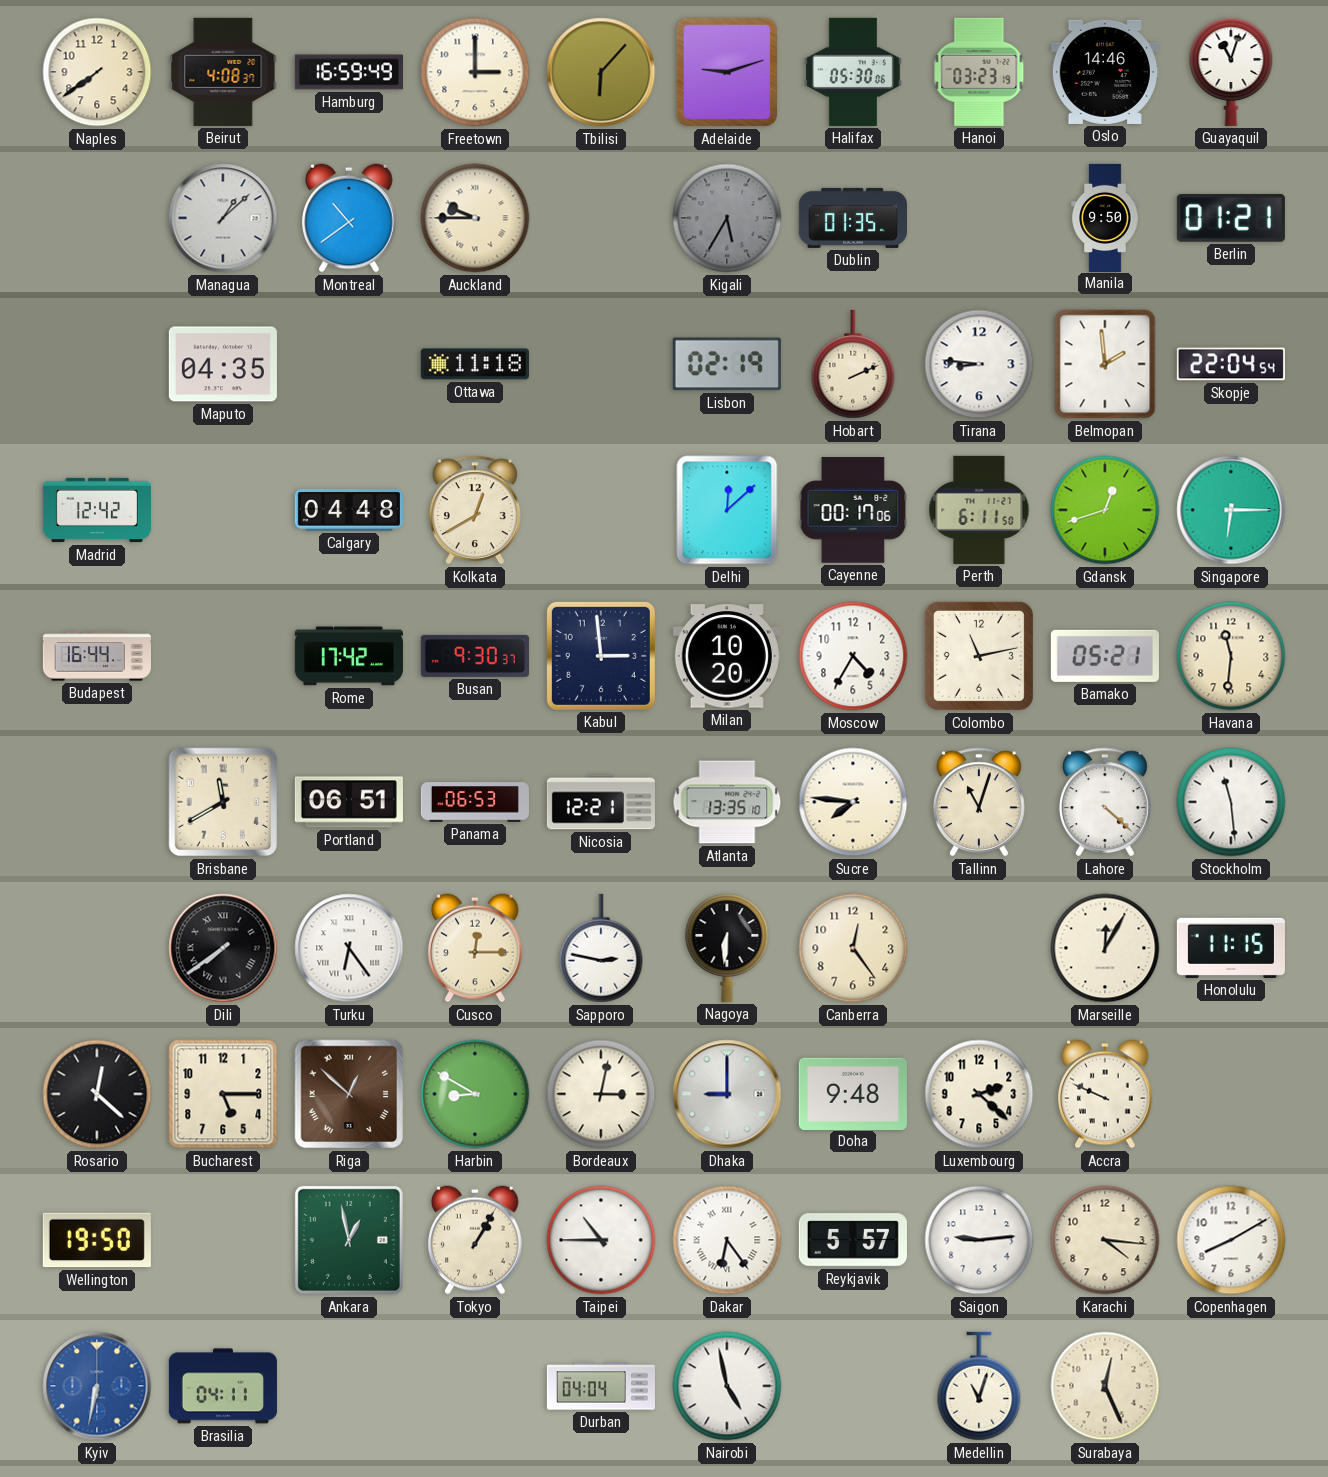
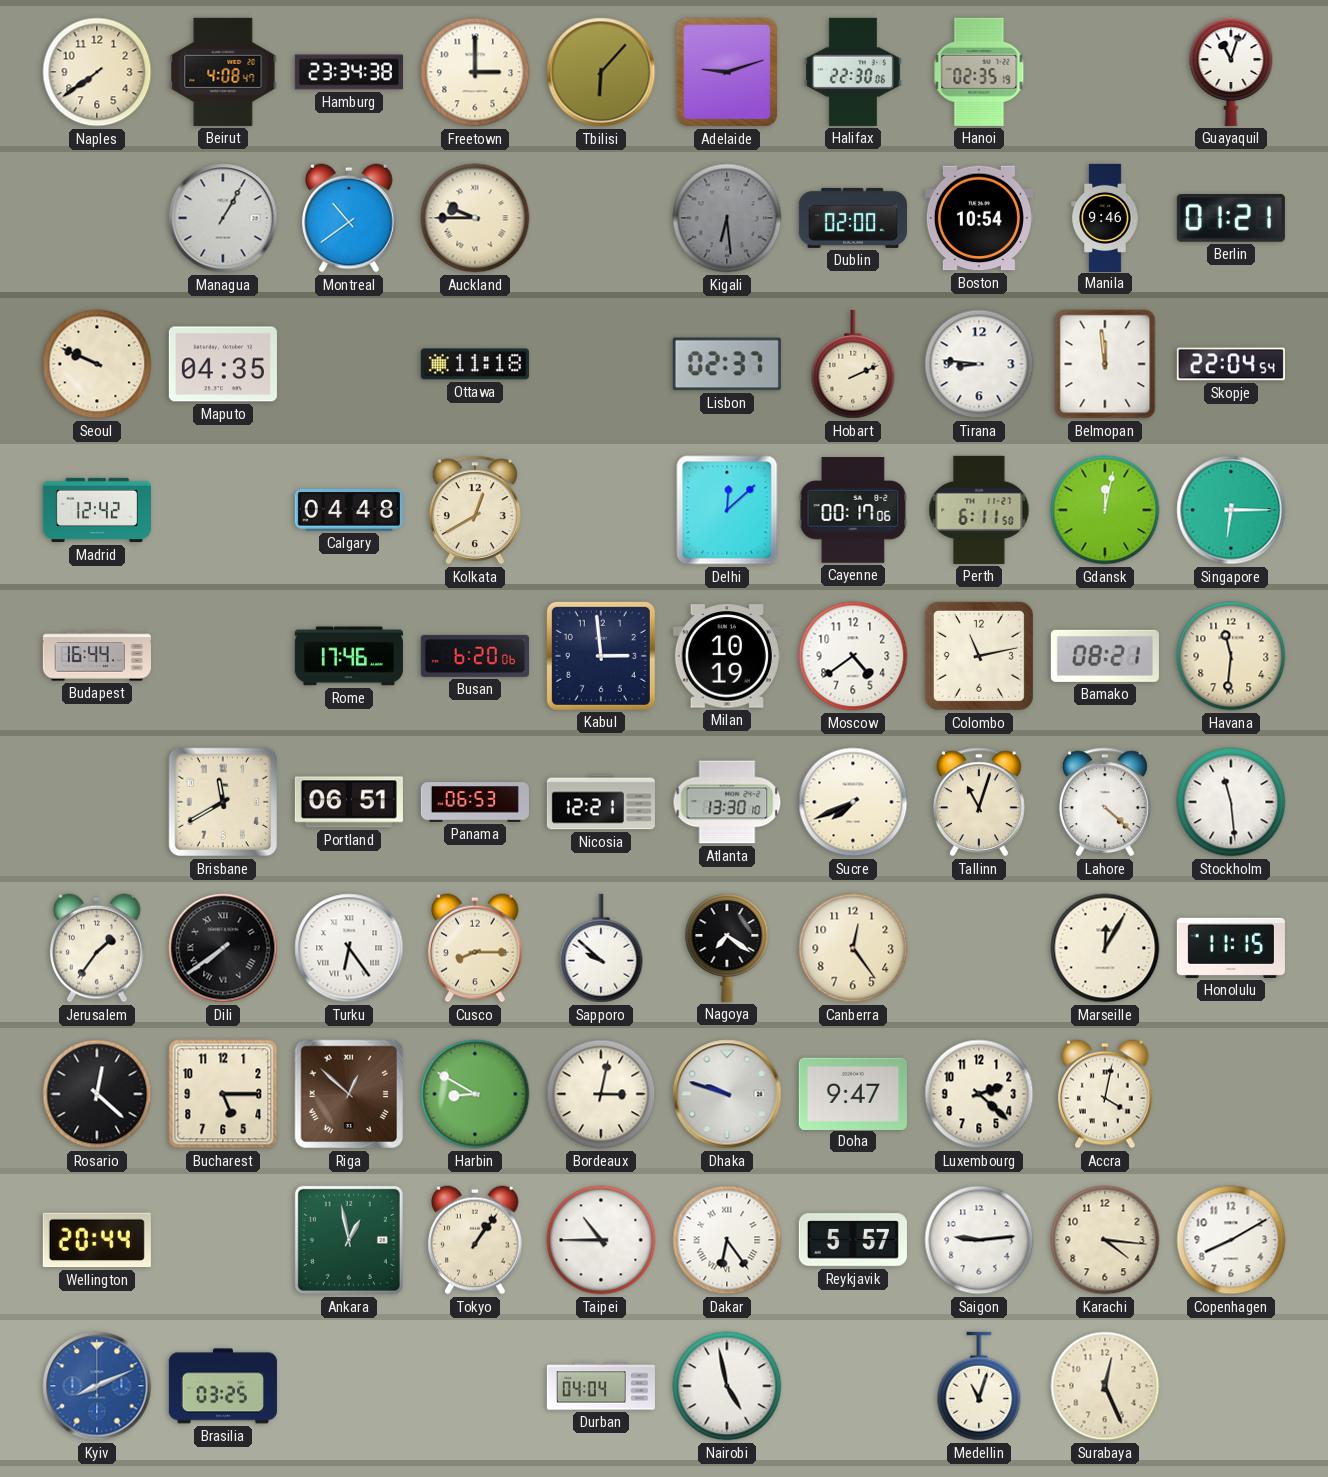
Beirut: 4:08:37 -> 4:08:47
Hamburg: 16:59 -> 23:34
Halifax: 05:30 -> 22:30
Hanoi: 03:23 -> 02:35
Oslo: 14:46 -> none
Managua: 1:08 -> 1:05
Kigali: 5:35 -> 6:29
Dublin: 01:35 -> 02:00
Boston: none -> 10:54
Manila: 9:50 -> 9:46
Seoul: none -> 9:49
Lisbon: 02:19 -> 02:37
Belmopan: 1:59 -> 11:59
Gdansk: 12:42 -> 12:02
Rome: 17:42 -> 17:46
Busan: 9:30 -> 6:20
Milan: 10:20 -> 10:19
Moscow: 4:35 -> 4:39
Bamako: 05:21 -> 08:21
Atlanta: 13:35 -> 13:30
Sucre: 7:46 -> 7:41
Jerusalem: none -> 1:36
Cusco: 12:15 -> 8:15
Sapporo: 2:47 -> 9:52
Nagoya: 6:31 -> 7:21
Dhaka: 9:00 -> 9:48
Doha: 9:48 -> 9:47
Accra: 9:49 -> 4:02
Wellington: 19:50 -> 20:44
Tokyo: 1:05 -> 1:06
Kyiv: 6:32 -> 8:11
Brasilia: 04:11 -> 03:25
